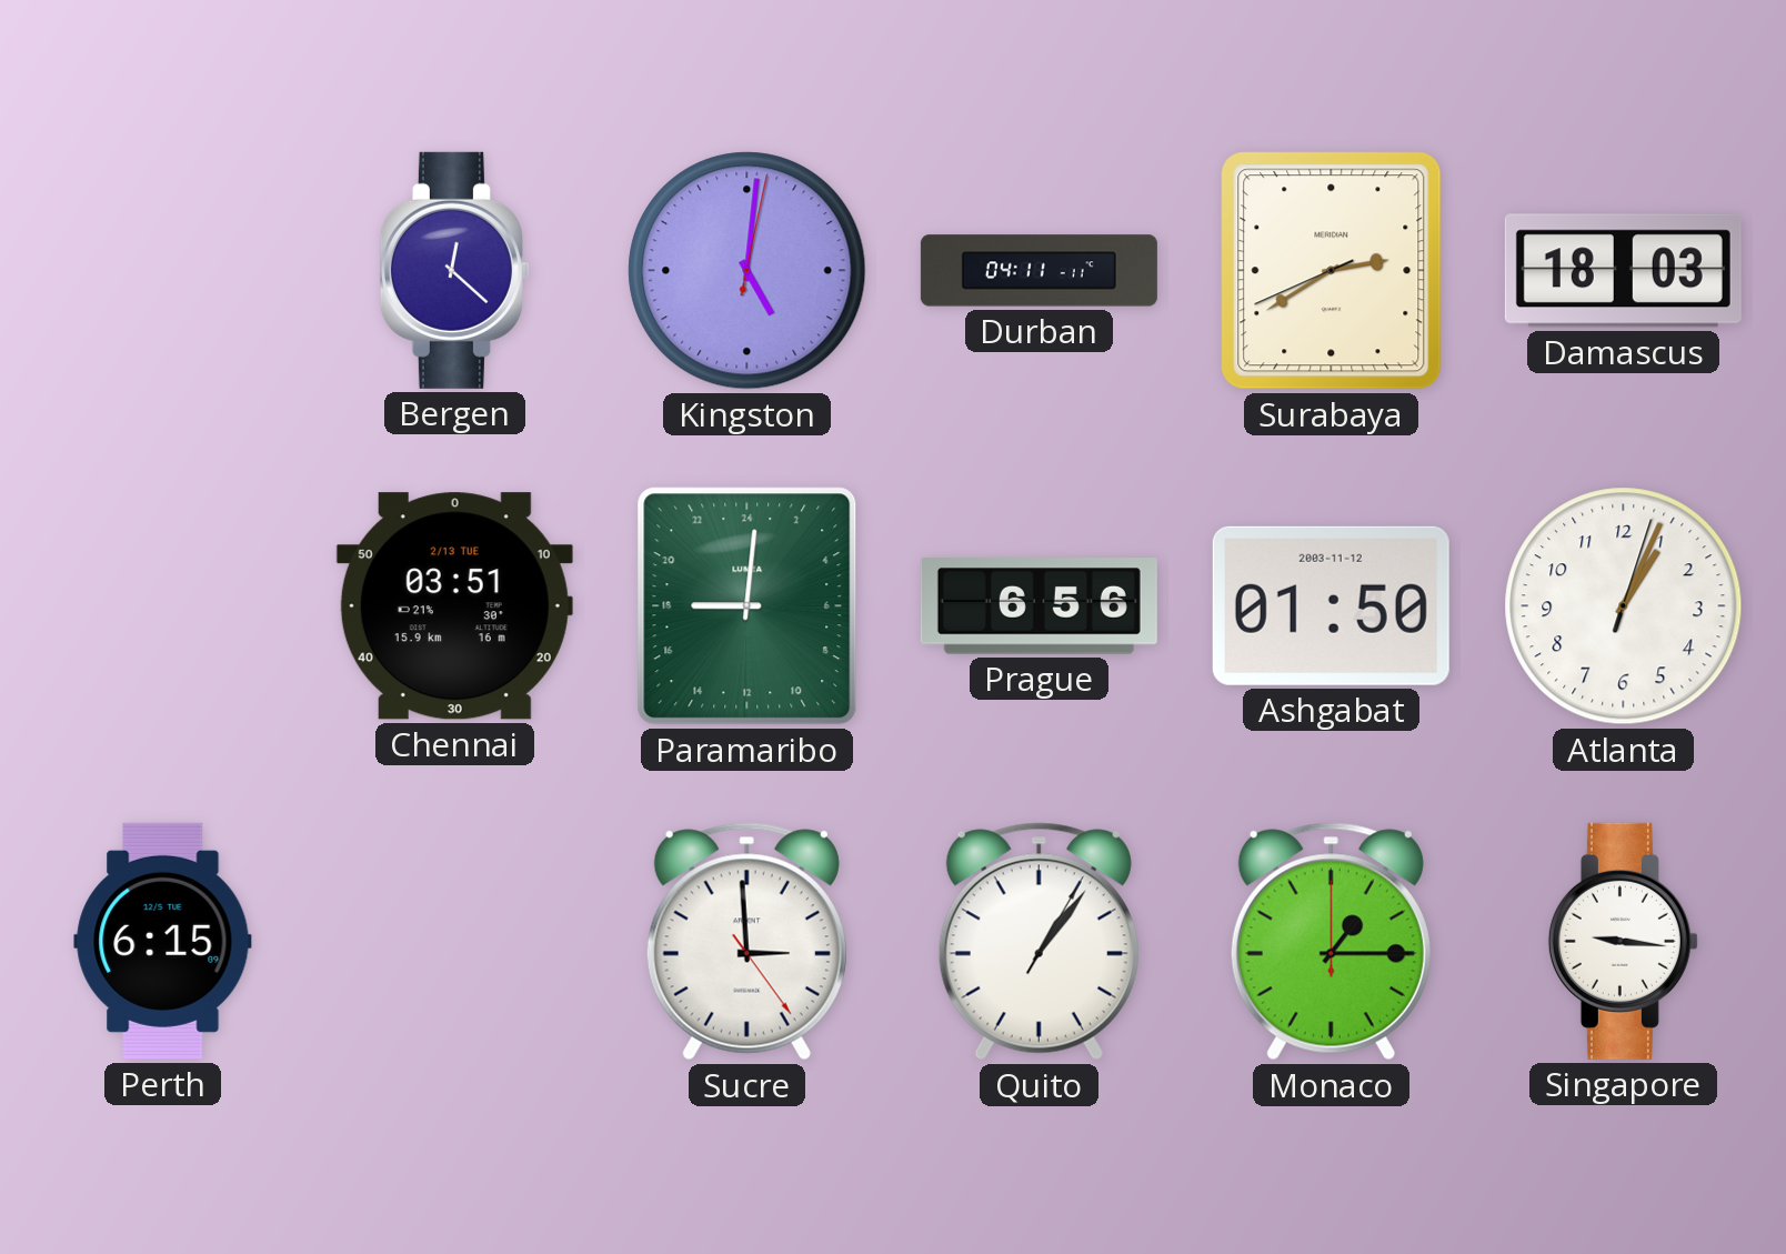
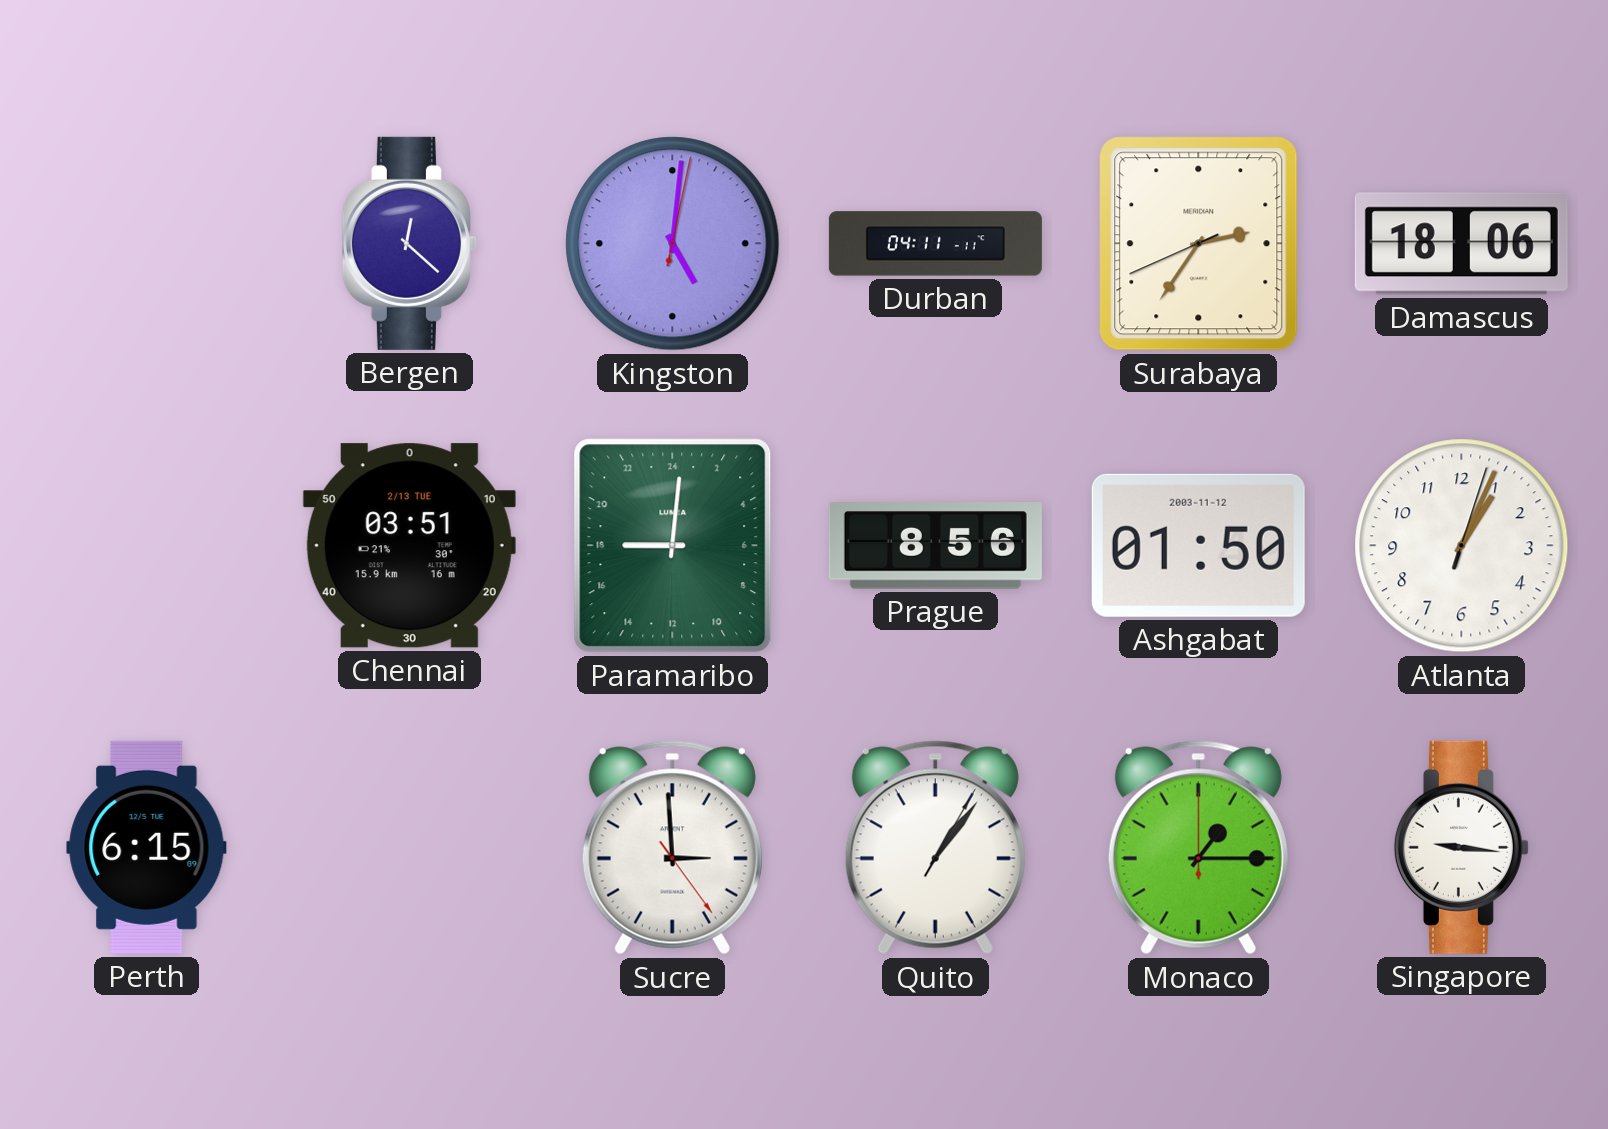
Surabaya: 2:39 -> 2:35
Damascus: 18:03 -> 18:06
Prague: 6:56 -> 8:56
